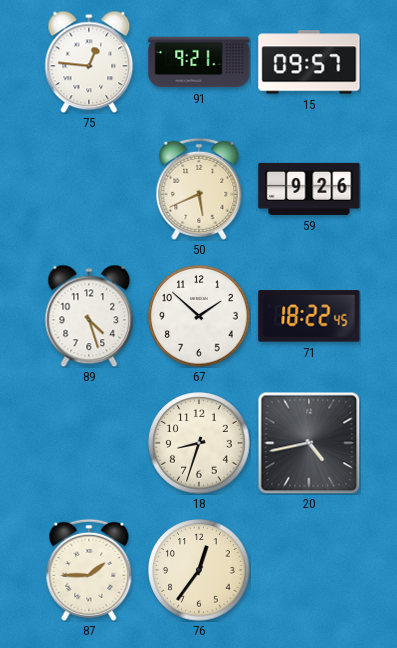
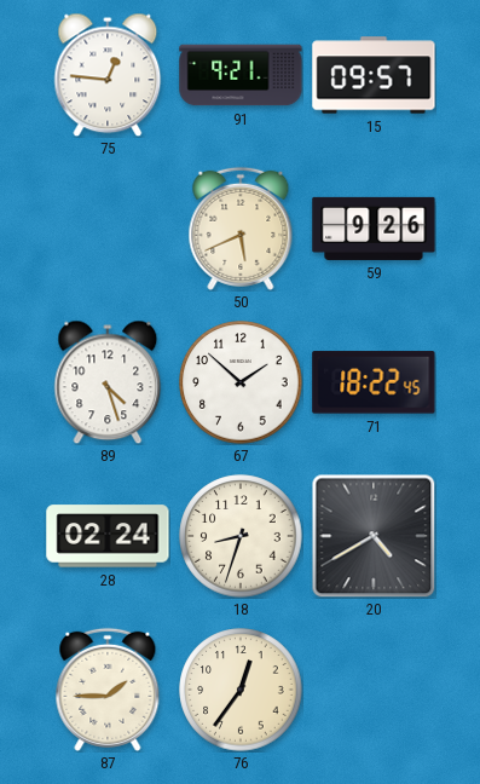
28: none -> 02:24
20: 4:43 -> 4:40
